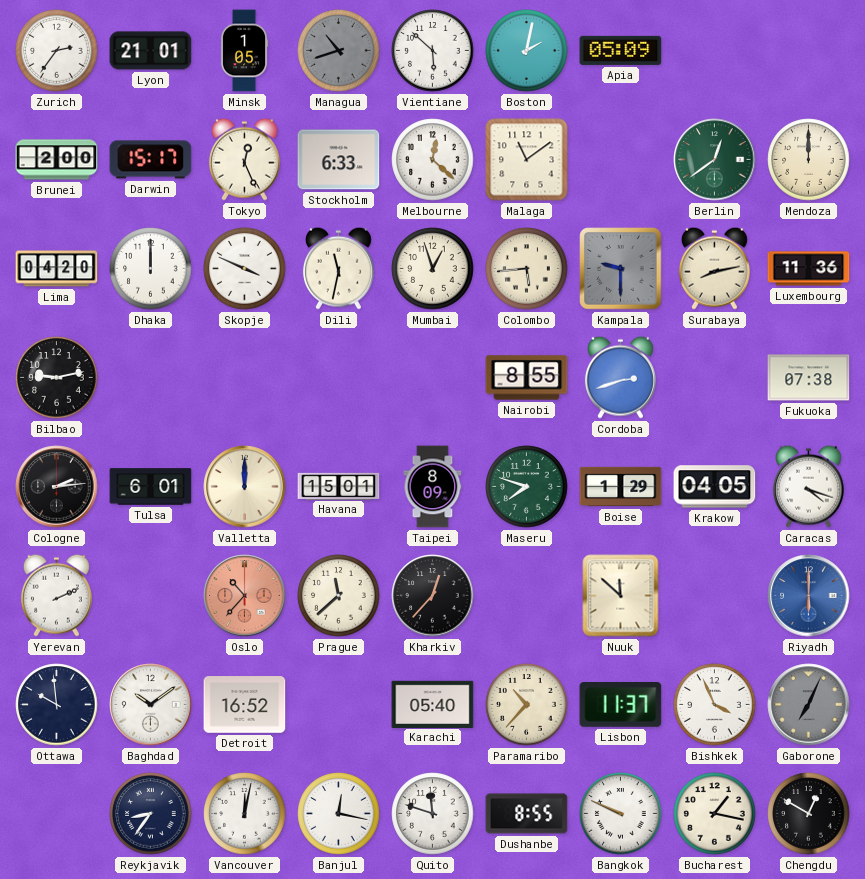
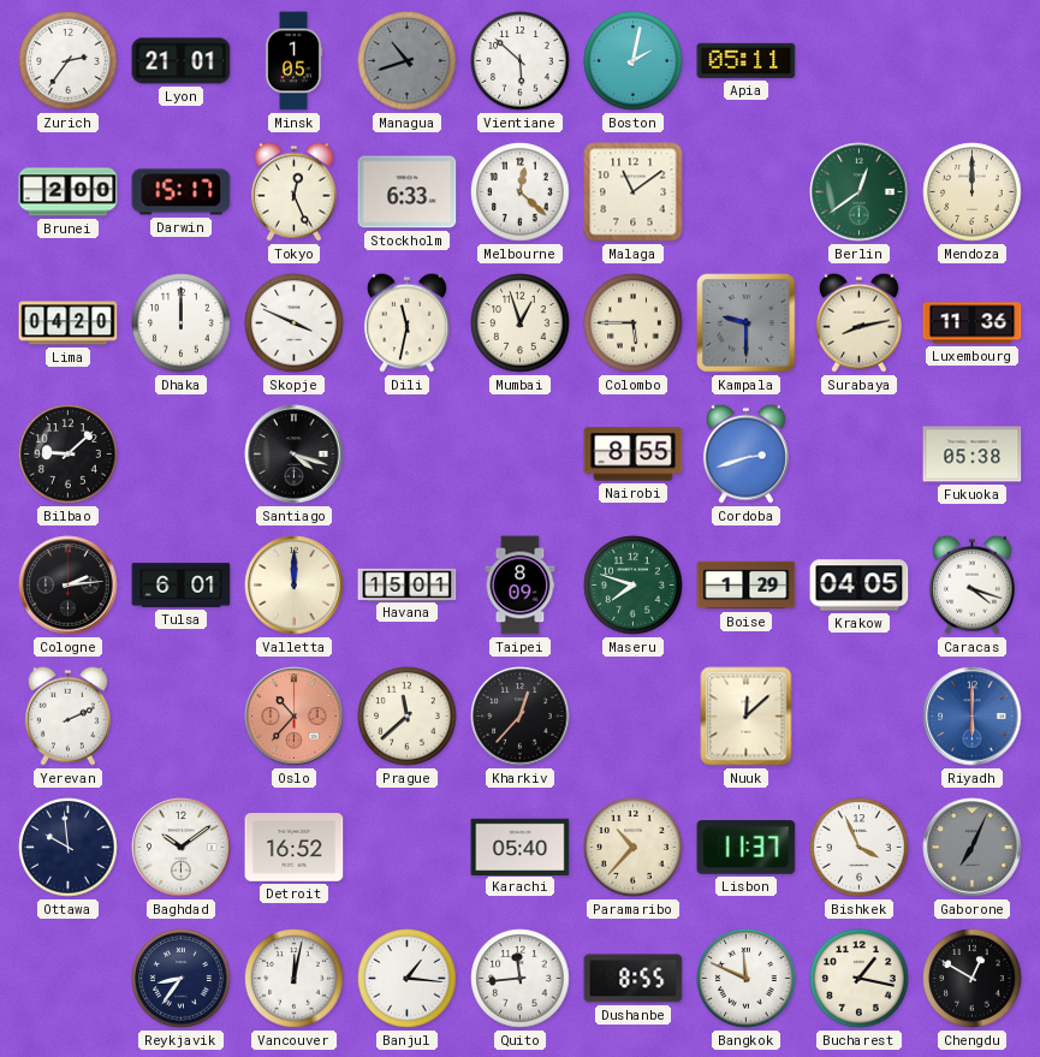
Apia: 05:09 -> 05:11
Colombo: 5:44 -> 5:45
Bilbao: 9:13 -> 9:08
Santiago: none -> 4:18
Fukuoka: 07:38 -> 05:38
Nuuk: 11:52 -> 12:08
Banjul: 12:17 -> 1:16
Quito: 11:48 -> 11:44
Bangkok: 9:49 -> 11:49
